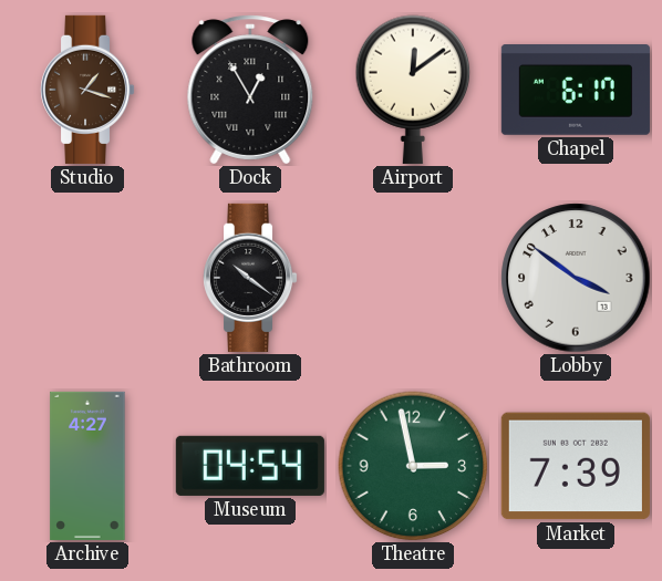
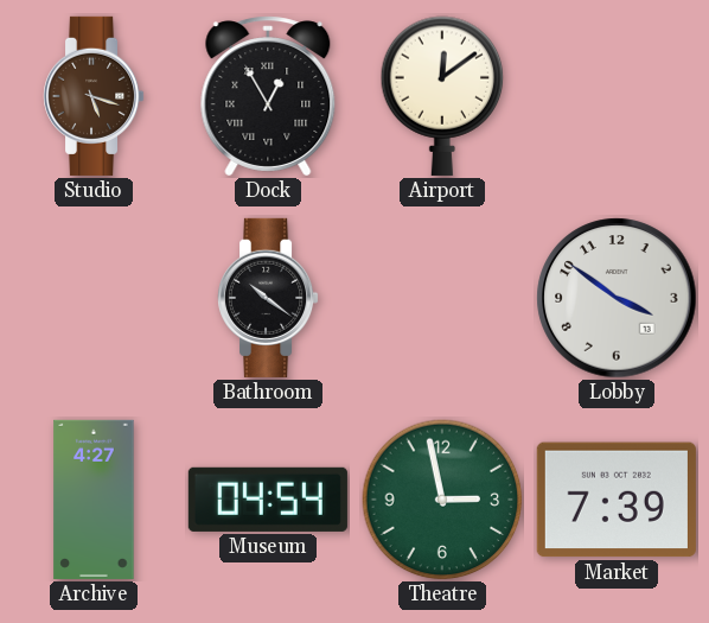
Studio: 1:18 -> 5:18
Chapel: 6:17 -> none
